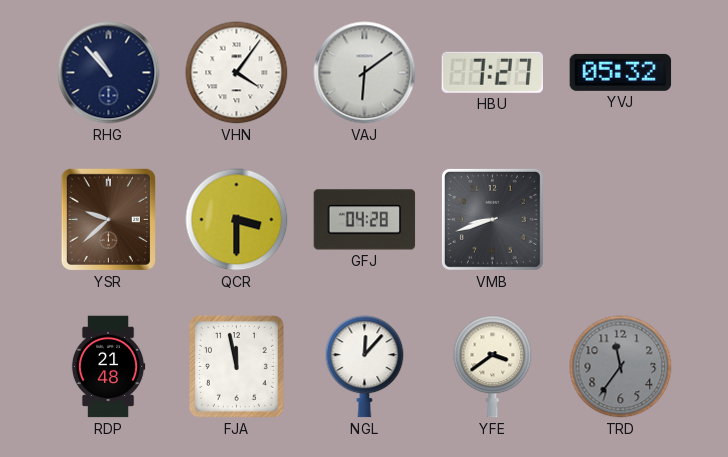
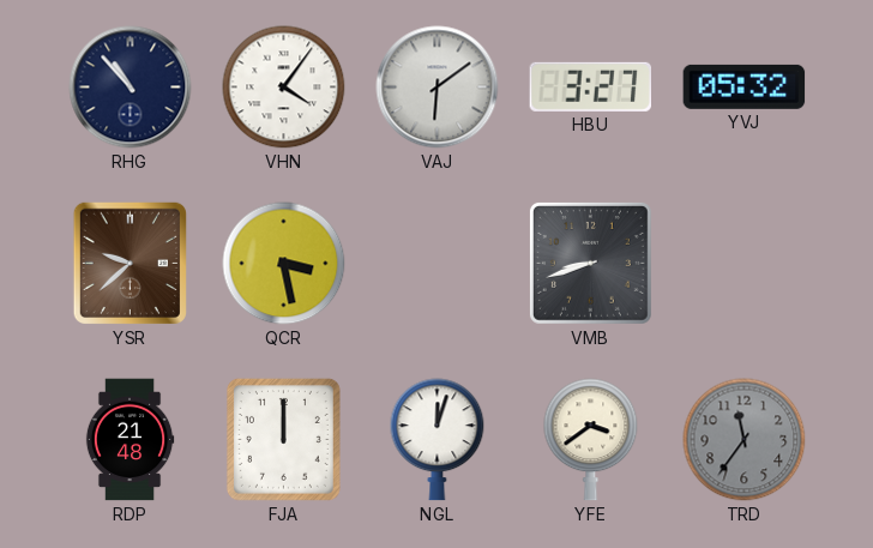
HBU: 7:27 -> 3:27
QCR: 3:30 -> 3:28
GFJ: 04:28 -> none
FJA: 11:58 -> 12:00
NGL: 12:07 -> 12:03
